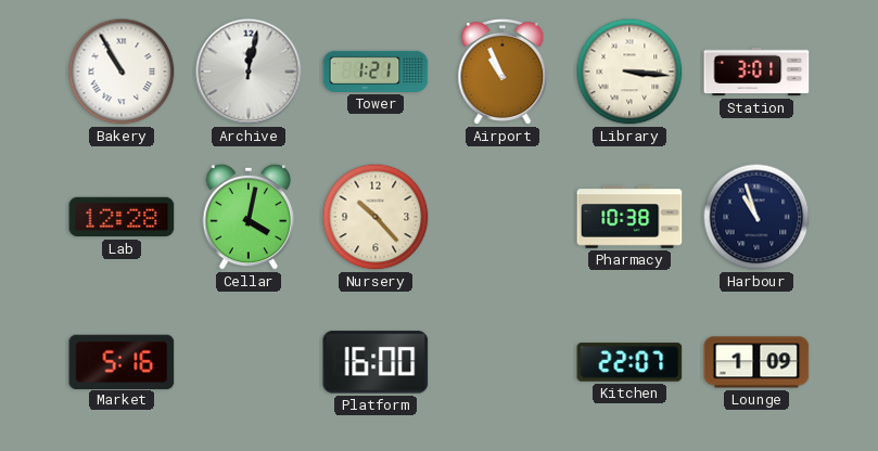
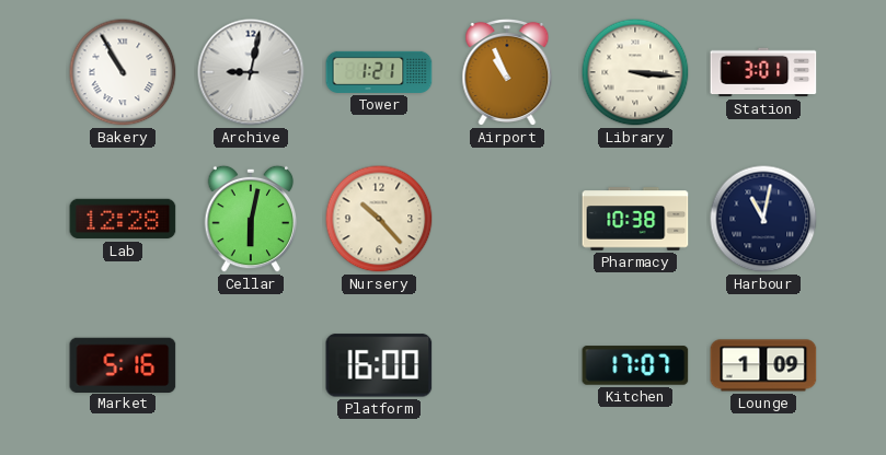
Archive: 12:02 -> 9:02
Cellar: 4:02 -> 6:02
Harbour: 10:57 -> 11:02
Kitchen: 22:07 -> 17:07
